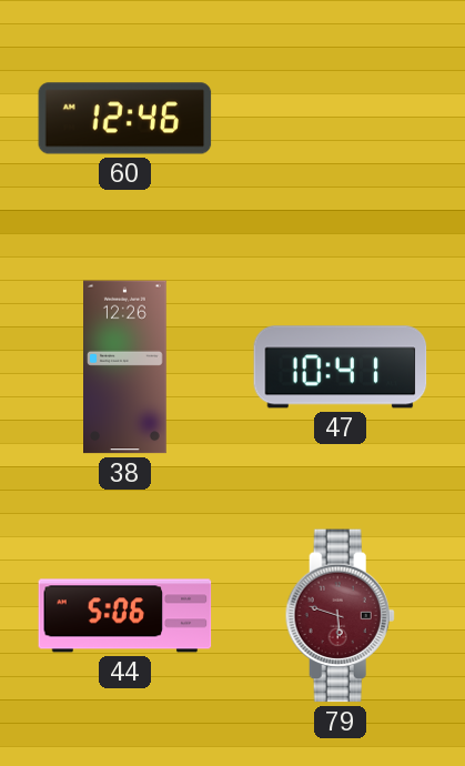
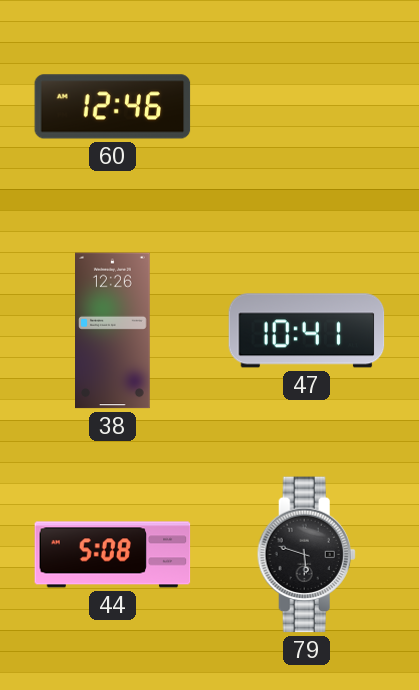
44: 5:06 -> 5:08
79 dial: burgundy -> black
